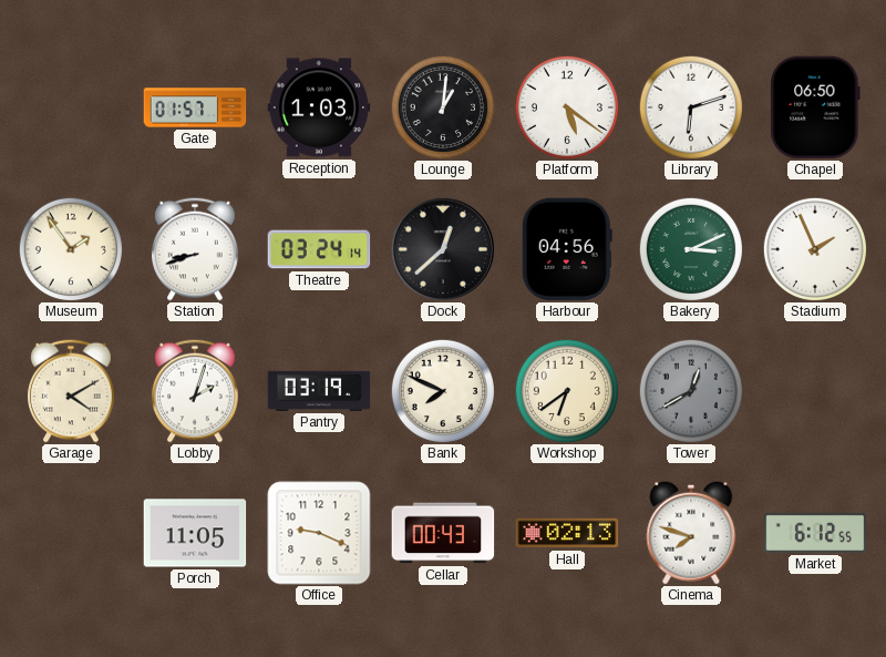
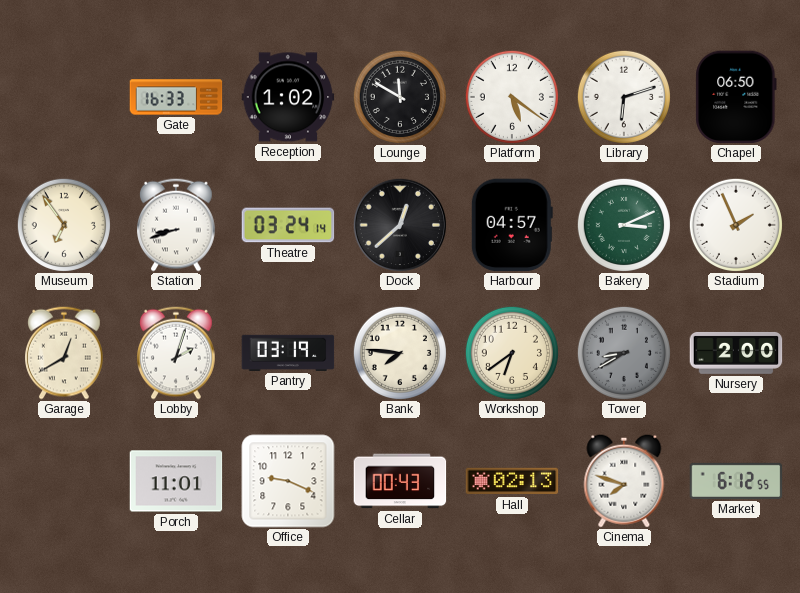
Gate: 01:57 -> 16:33
Reception: 1:03 -> 1:02
Lounge: 1:01 -> 11:50
Museum: 1:54 -> 6:54
Harbour: 04:56 -> 04:57
Garage: 4:10 -> 12:40
Bank: 7:49 -> 7:46
Tower: 12:40 -> 8:40
Nursery: none -> 2:00
Porch: 11:05 -> 11:01
